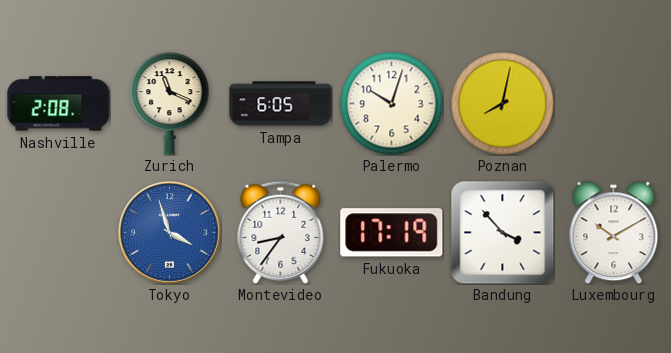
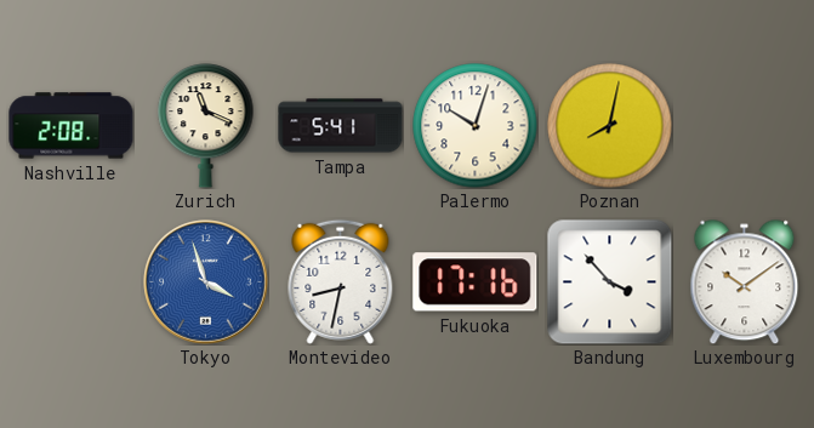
Tampa: 6:05 -> 5:41
Montevideo: 8:36 -> 8:32
Fukuoka: 17:19 -> 17:16
Luxembourg: 10:10 -> 10:09
